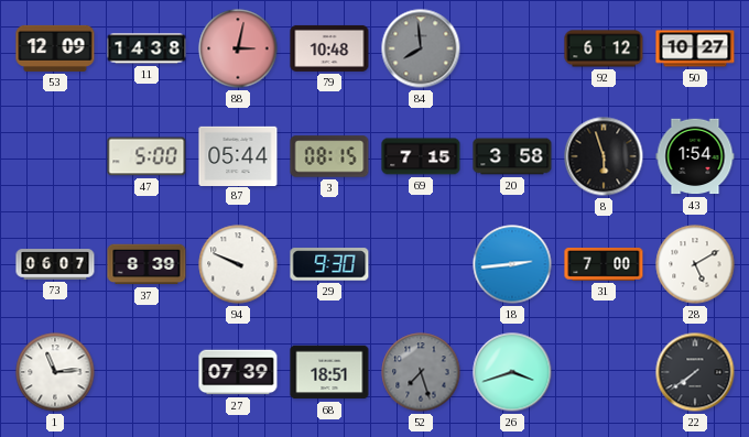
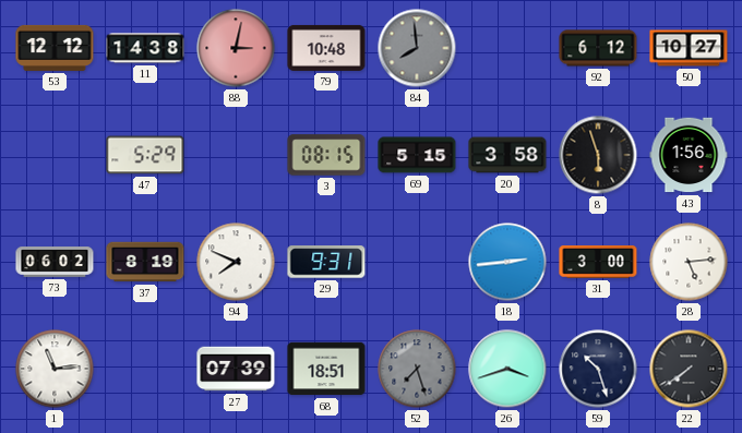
53: 12:09 -> 12:12
47: 5:00 -> 5:29
87: 05:44 -> none
69: 7:15 -> 5:15
43: 1:54 -> 1:56
73: 06:07 -> 06:02
37: 8:39 -> 8:19
94: 9:49 -> 7:49
29: 9:30 -> 9:31
31: 7:00 -> 3:00
28: 5:10 -> 5:14
59: none -> 10:27
